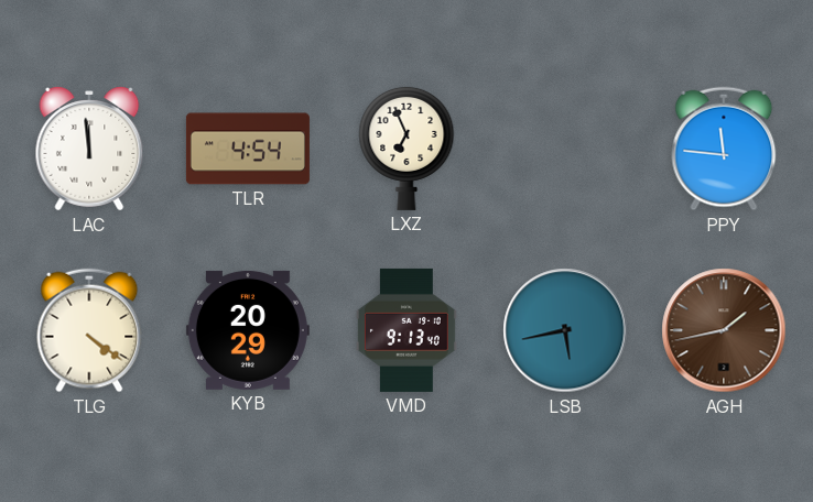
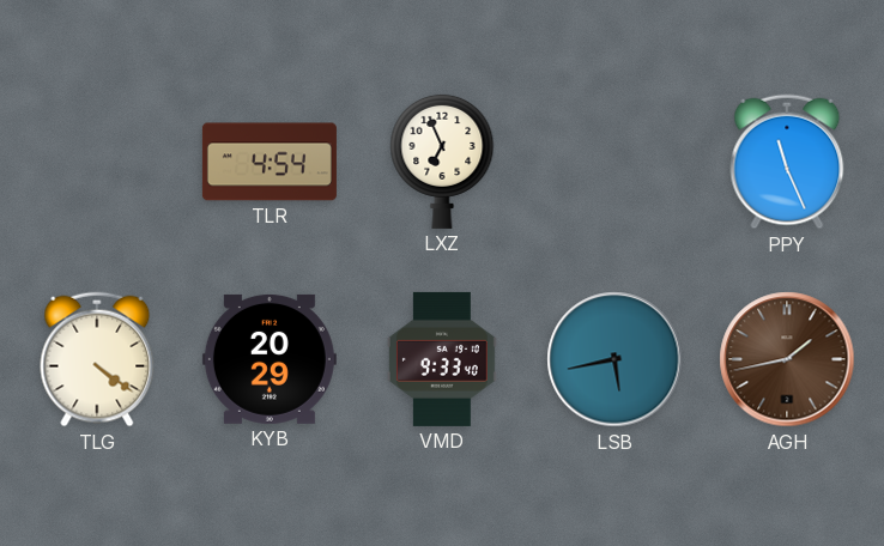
LAC: 11:59 -> none
PPY: 11:46 -> 11:26
VMD: 9:13 -> 9:33
